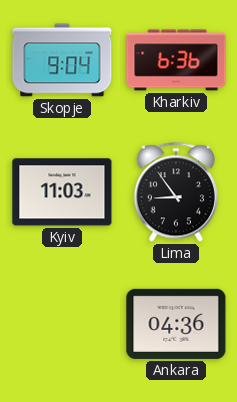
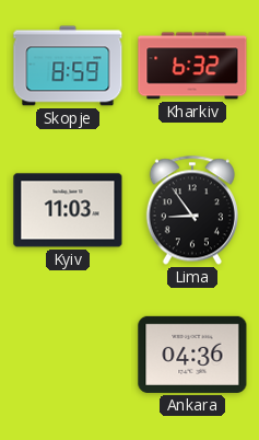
Skopje: 9:04 -> 8:59
Kharkiv: 6:36 -> 6:32
